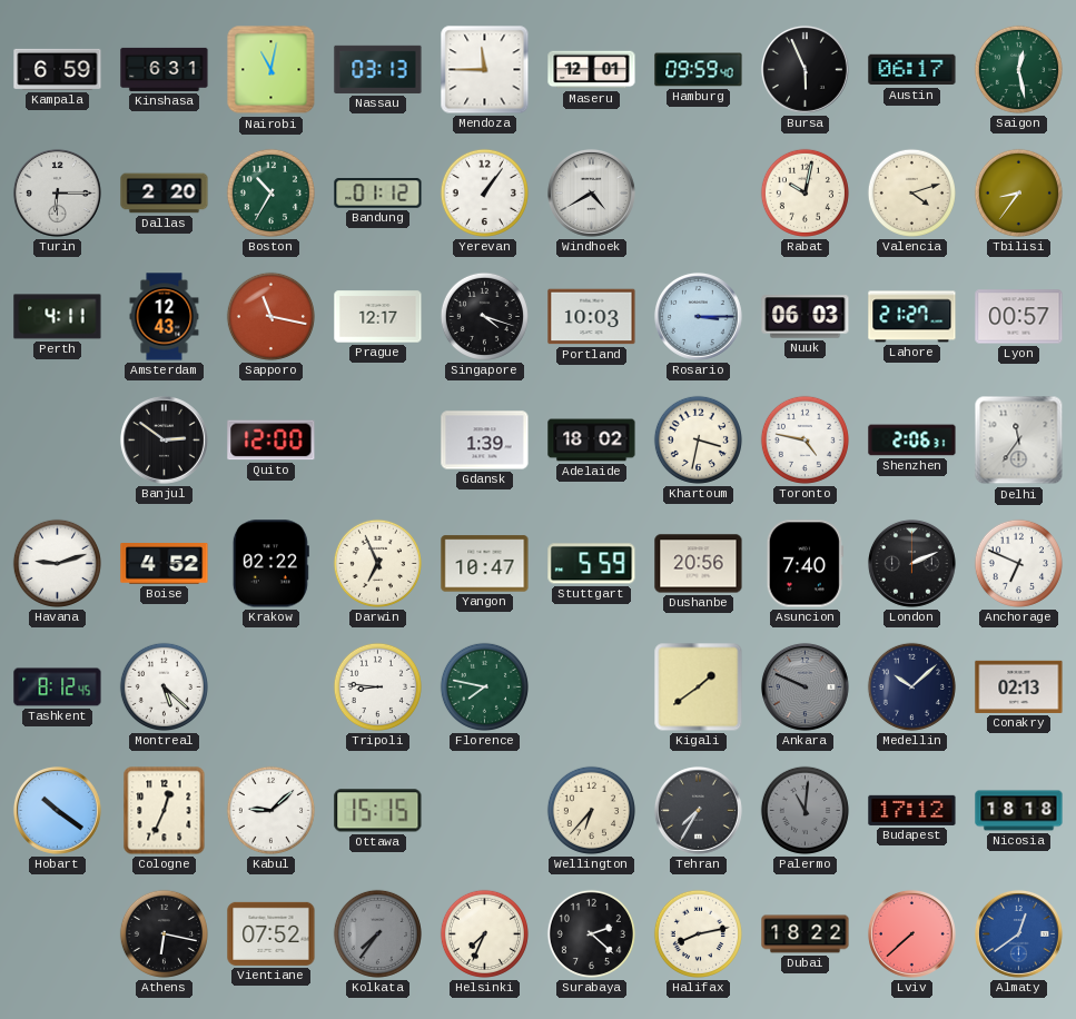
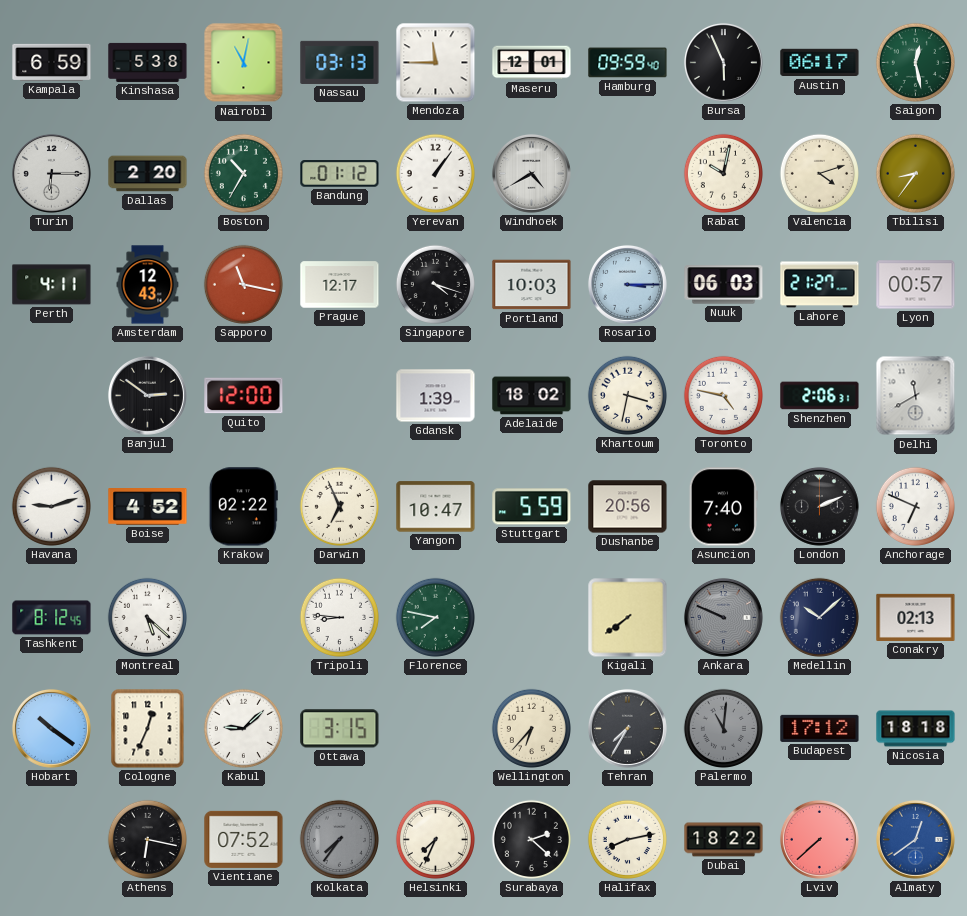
Kinshasa: 6:31 -> 5:38
Delhi: 11:36 -> 11:40
Kigali: 1:39 -> 7:39
Ottawa: 15:15 -> 3:15
